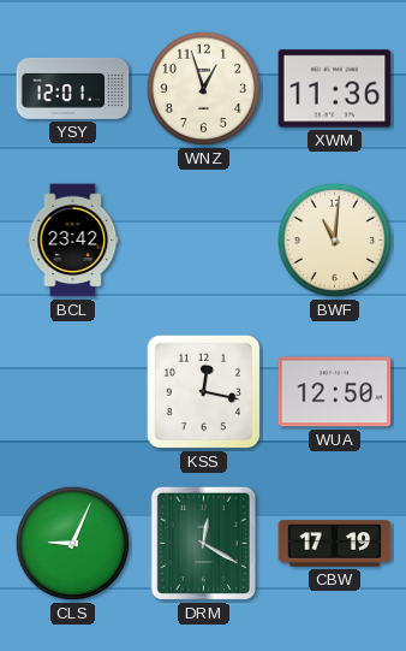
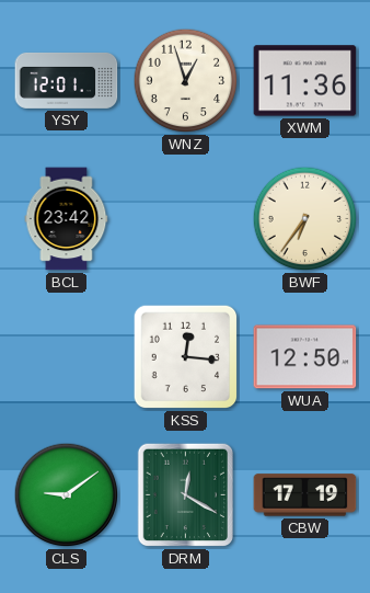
BWF: 11:01 -> 6:36
KSS: 12:17 -> 12:16
CLS: 9:04 -> 9:09
